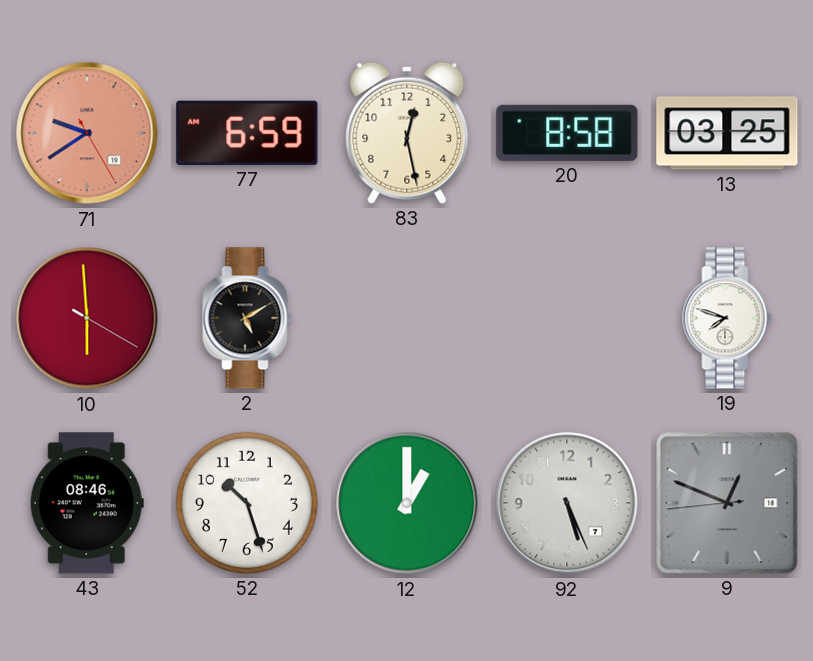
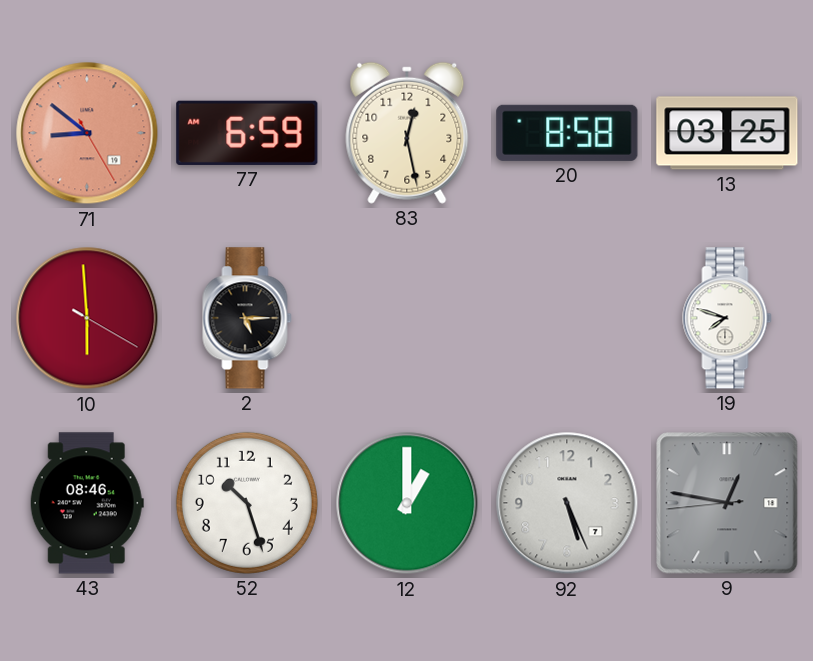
71: 9:39 -> 8:51
2: 5:10 -> 5:15
9: 12:48 -> 12:46
